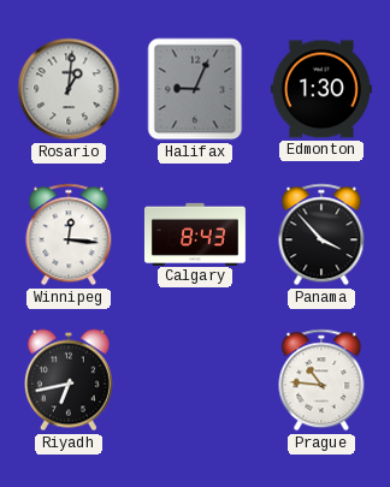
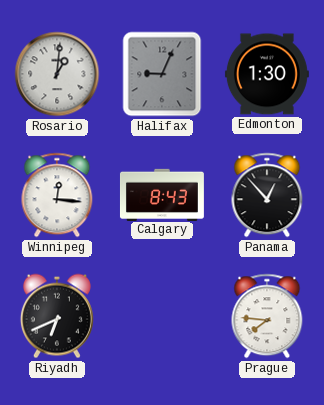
Panama: 3:53 -> 12:53
Riyadh: 6:43 -> 6:41
Prague: 10:46 -> 7:46
